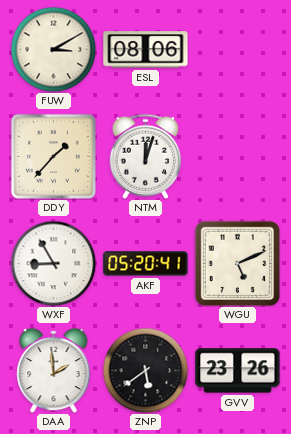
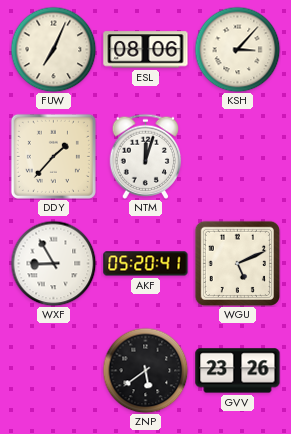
FUW: 3:10 -> 7:04
KSH: none -> 3:07
DAA: 1:59 -> none
